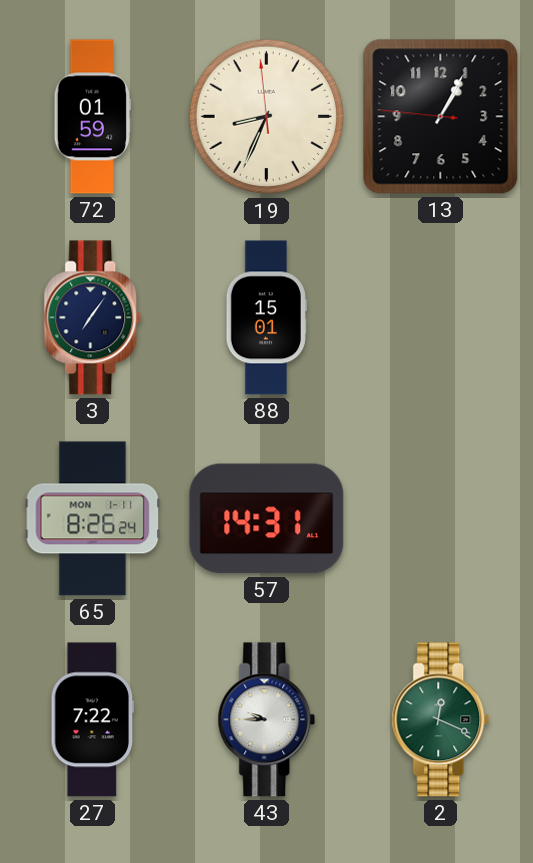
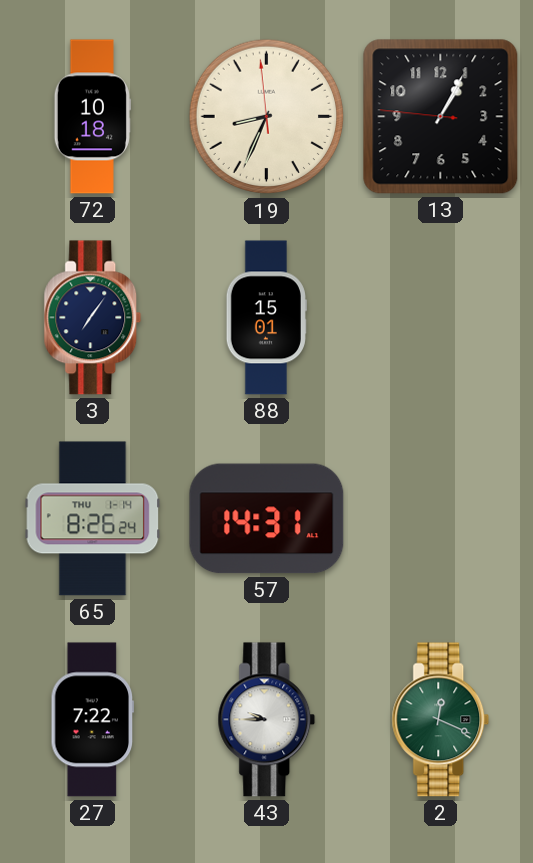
72: 01:59 -> 10:18
65 date: MON 1-11 -> THU 1-14
